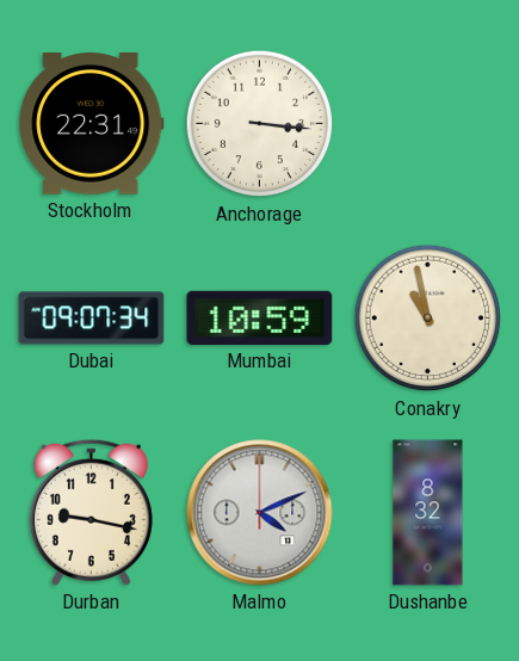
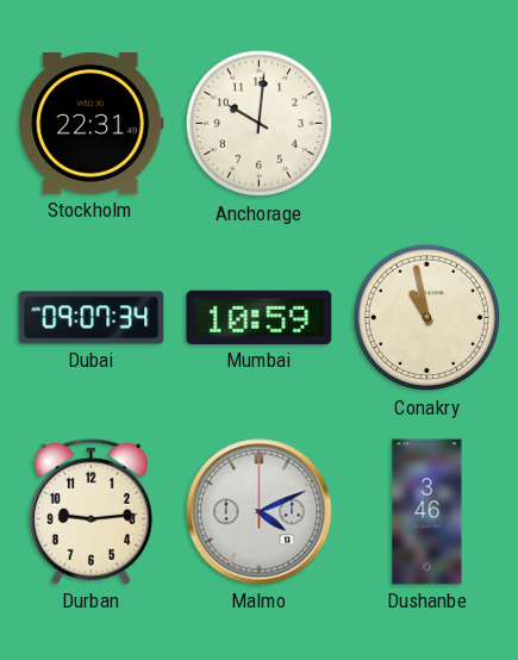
Anchorage: 3:16 -> 10:01
Durban: 9:17 -> 9:14
Dushanbe: 8:32 -> 3:46
